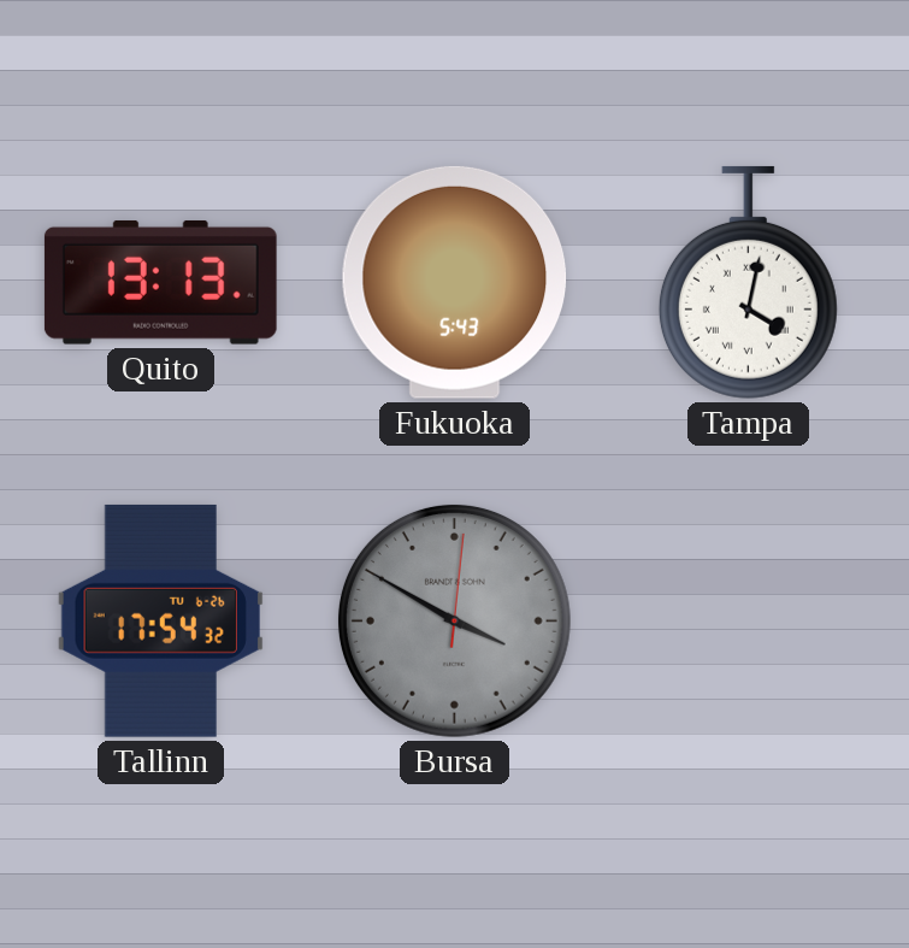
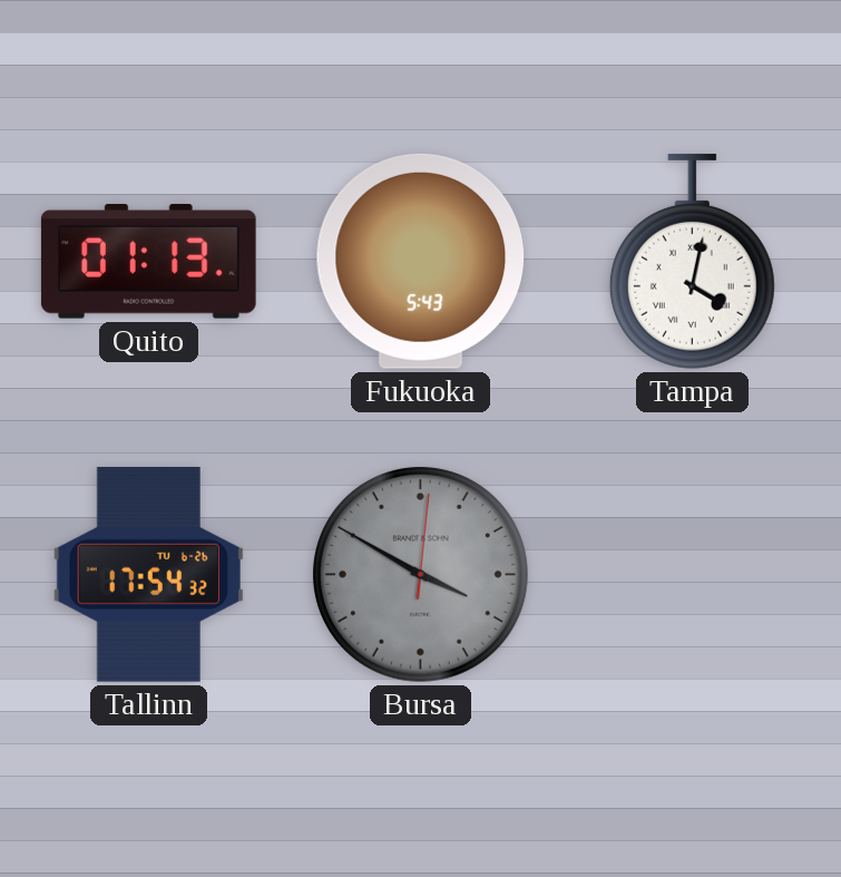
Quito: 13:13 -> 01:13
